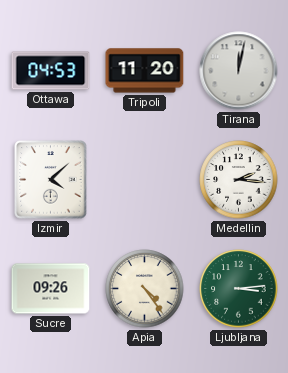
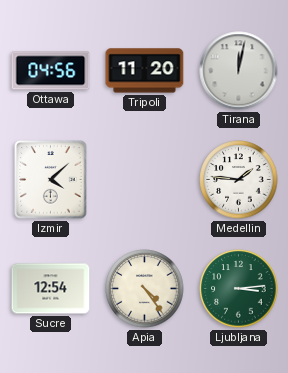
Ottawa: 04:53 -> 04:56
Medellin: 2:16 -> 1:46
Sucre: 09:26 -> 12:54
